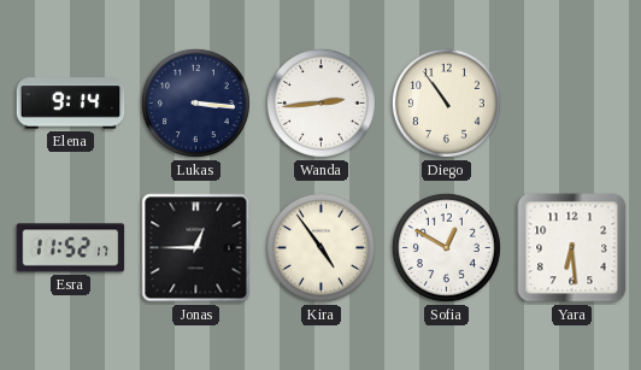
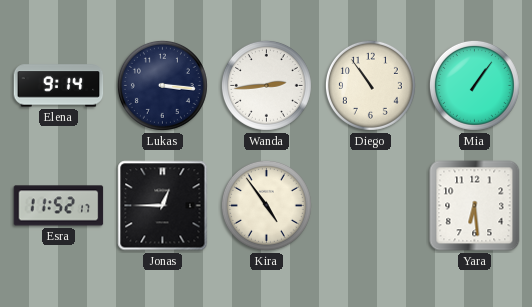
Mia: none -> 1:06
Sofia: 12:50 -> none
